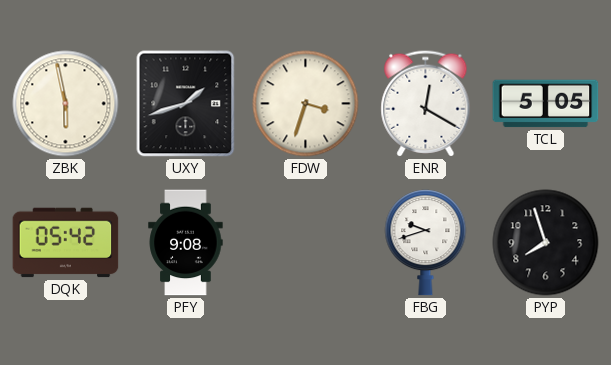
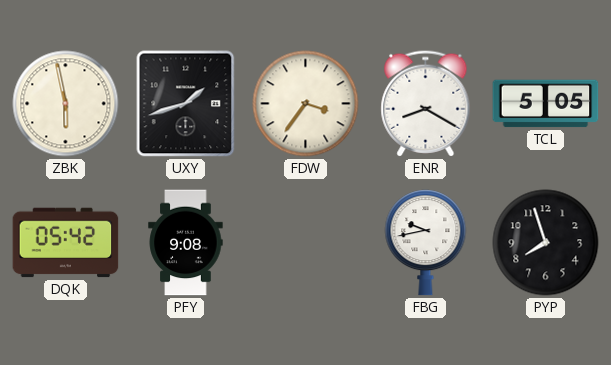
FDW: 3:33 -> 3:36
ENR: 12:20 -> 8:20
FBG: 9:42 -> 9:43
